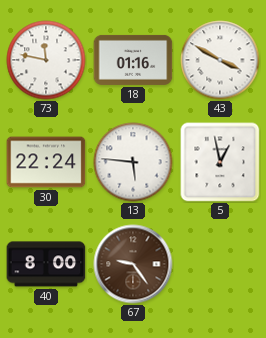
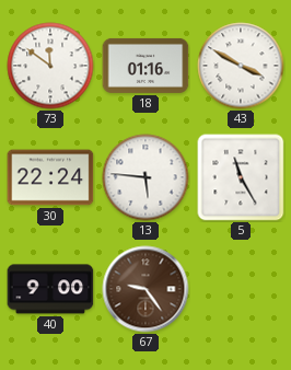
73: 11:47 -> 11:51
5: 12:58 -> 11:25
40: 8:00 -> 9:00
